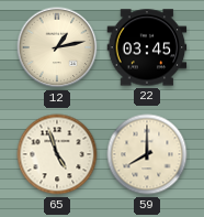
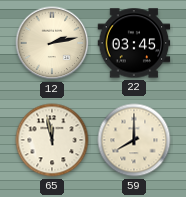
12: 1:13 -> 2:13
65: 4:57 -> 11:58
